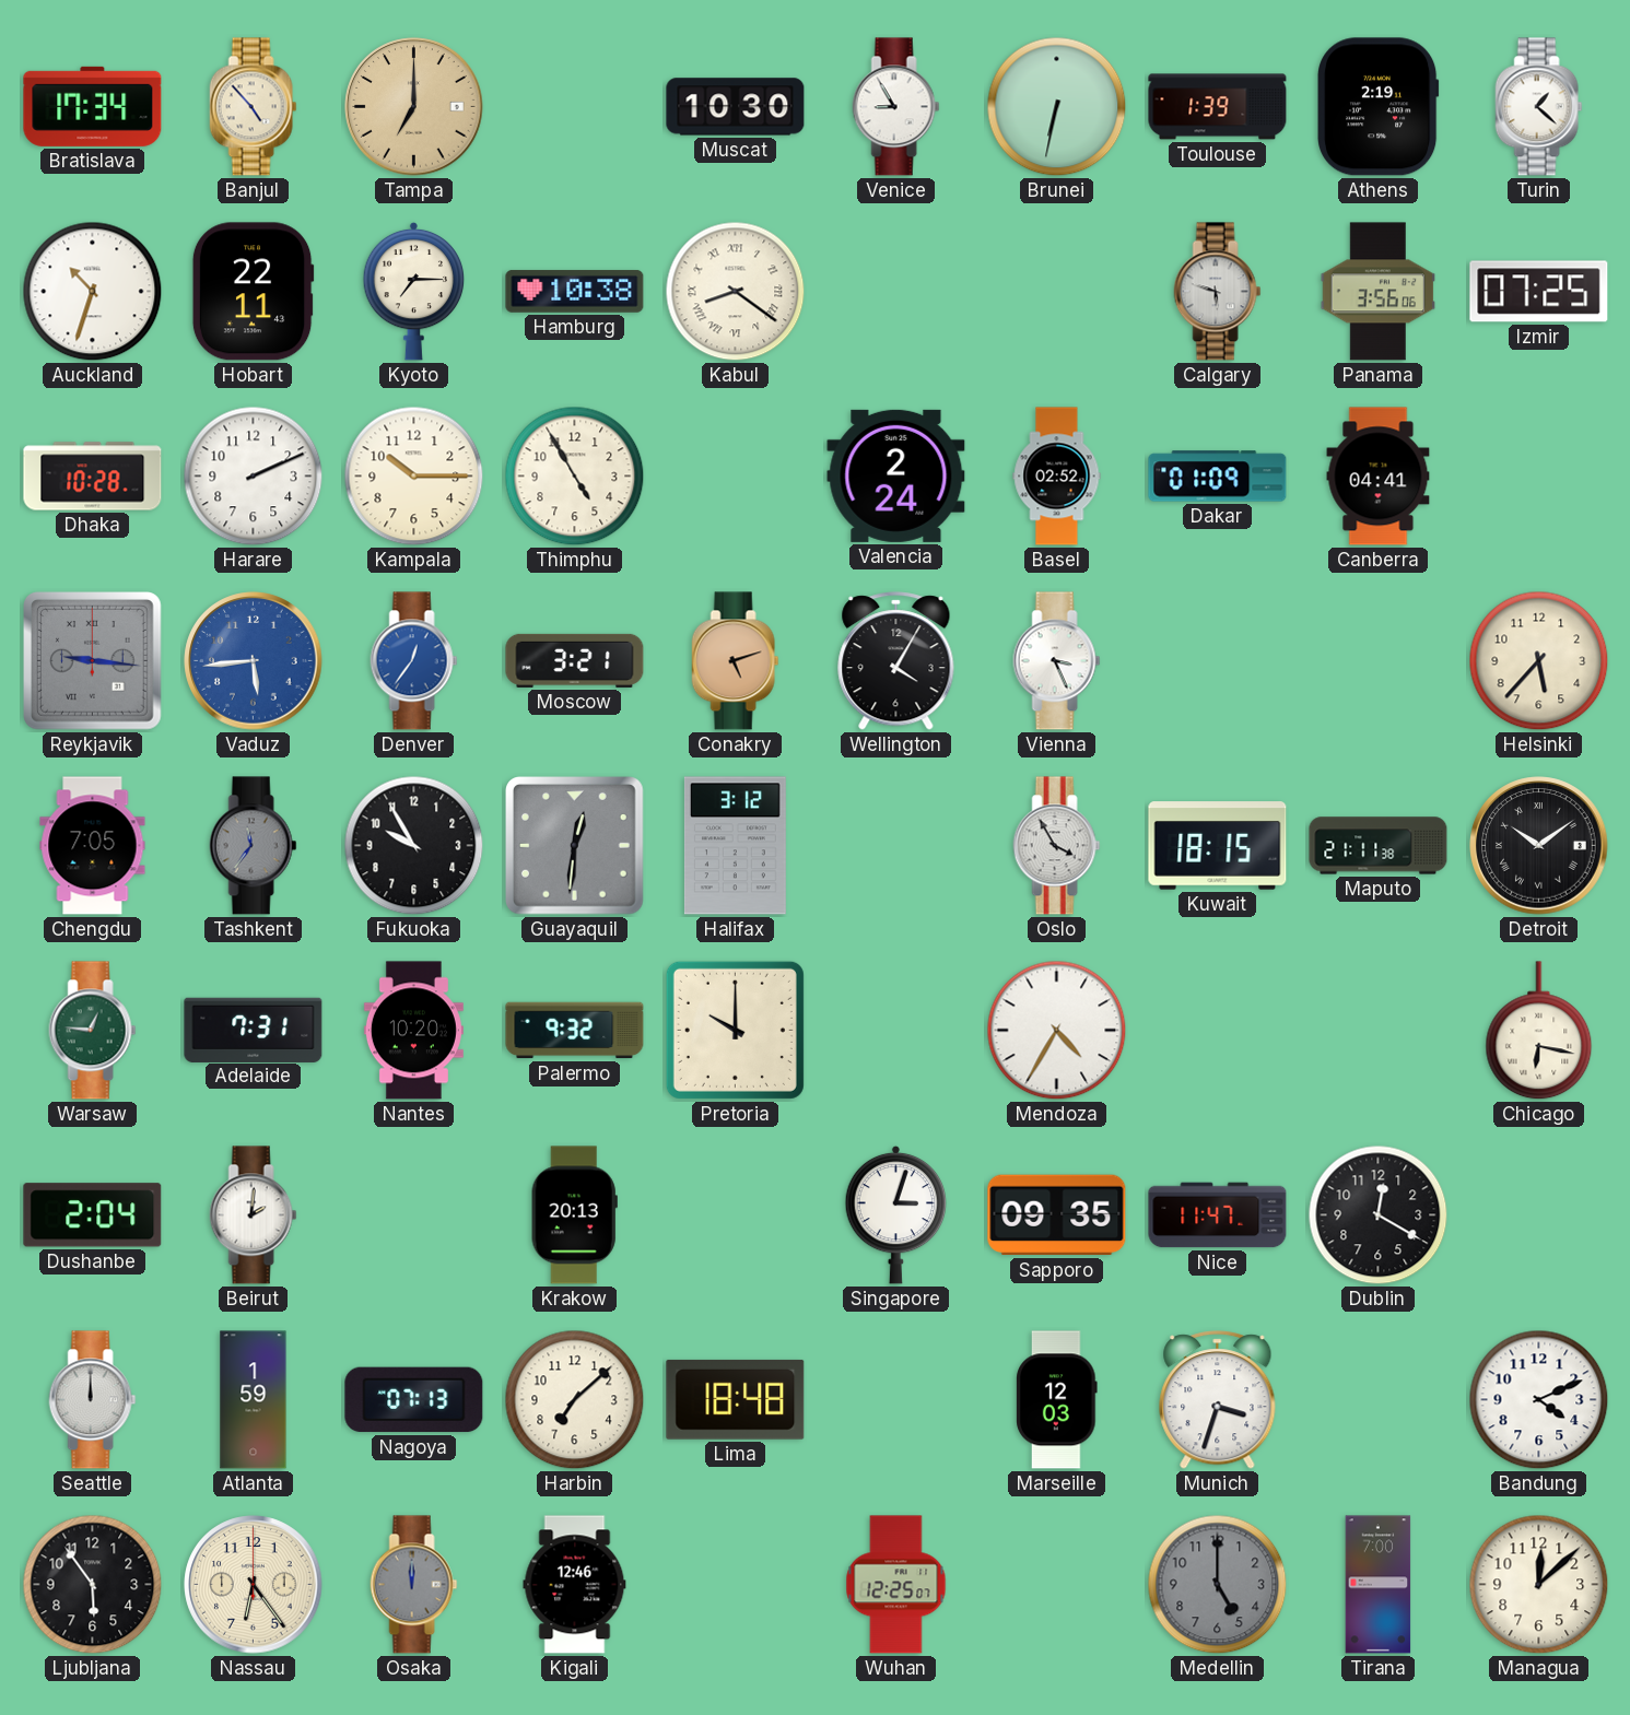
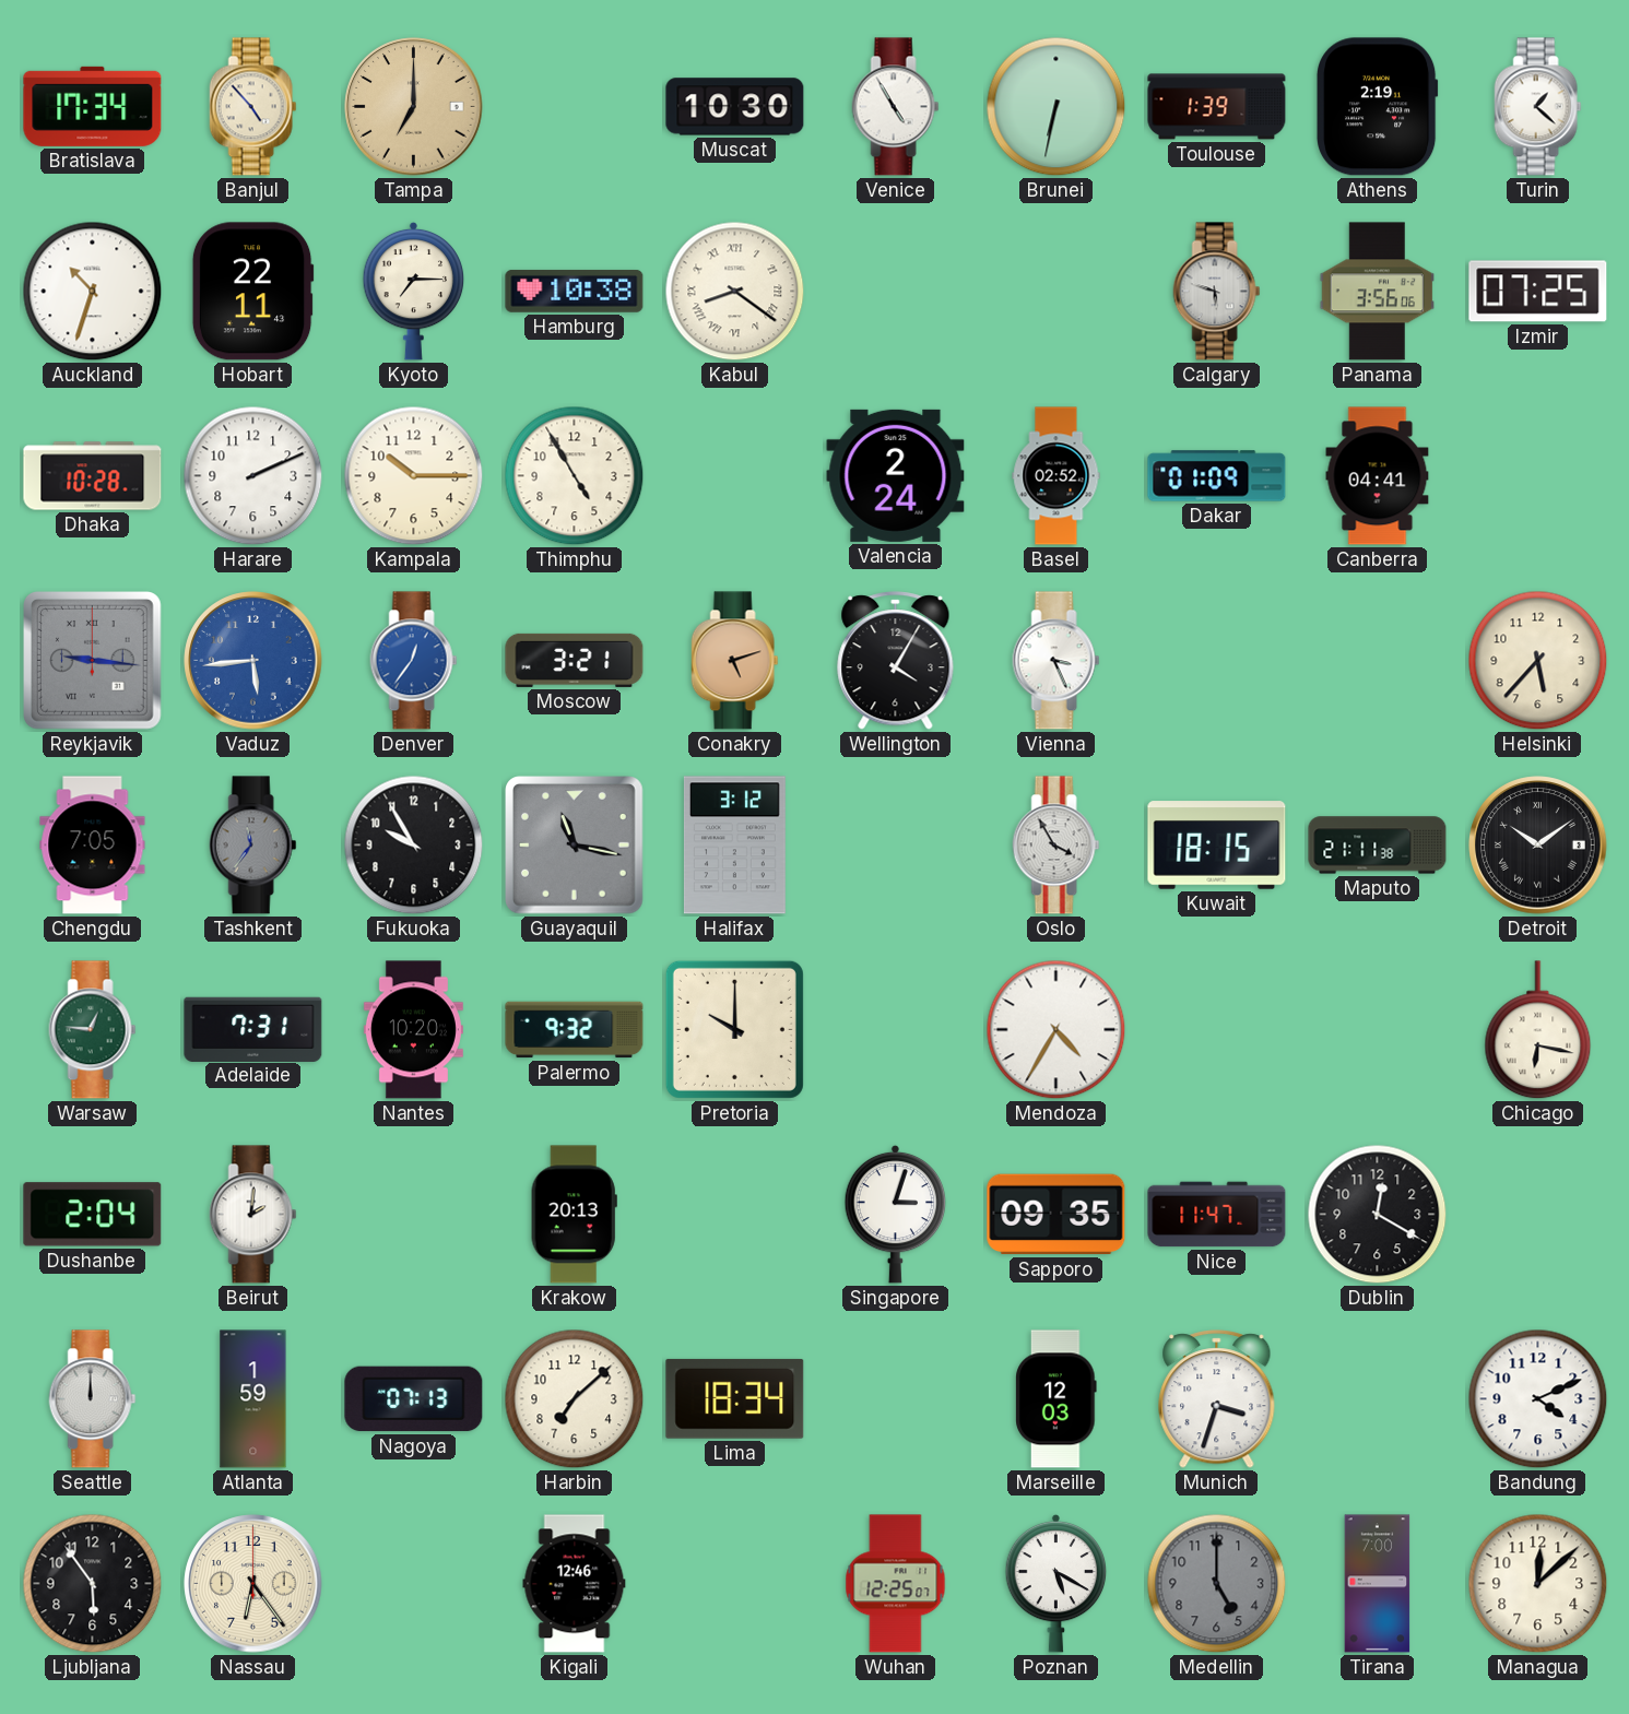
Venice: 8:55 -> 4:55
Guayaquil: 12:31 -> 11:17
Lima: 18:48 -> 18:34
Osaka: 12:00 -> none
Poznan: none -> 5:20
